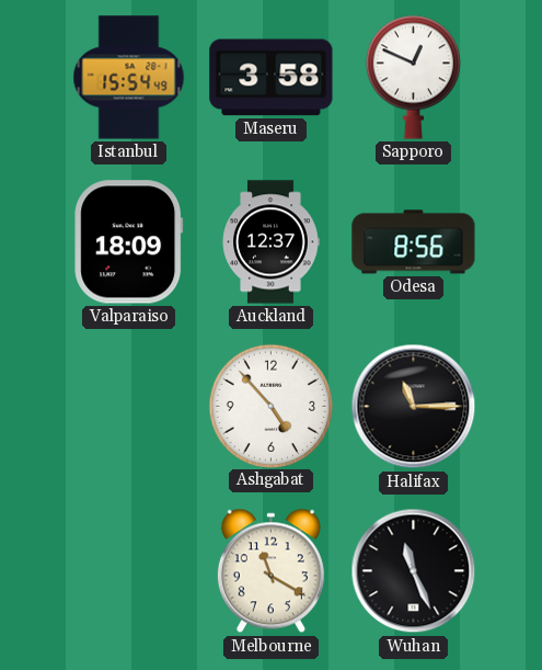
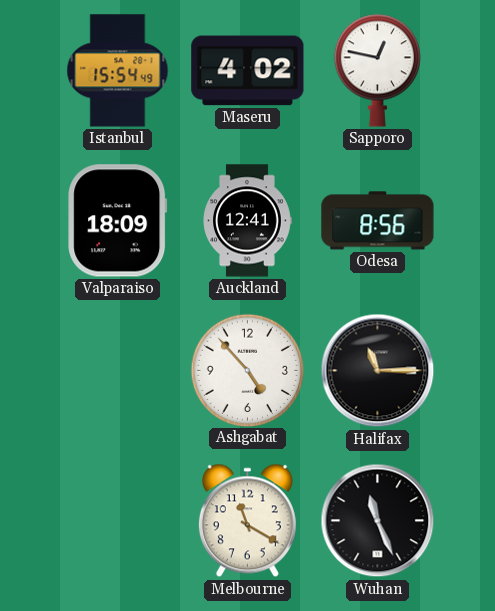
Maseru: 3:58 -> 4:02
Sapporo: 12:49 -> 12:47
Auckland: 12:37 -> 12:41
